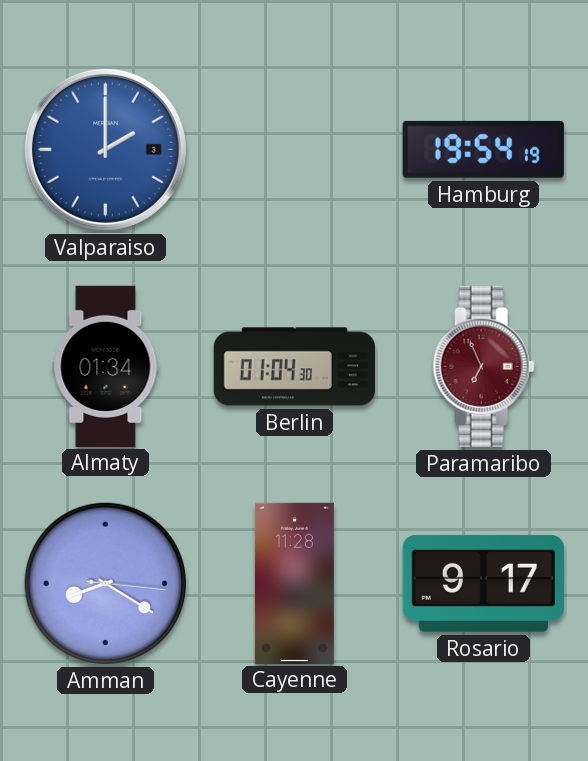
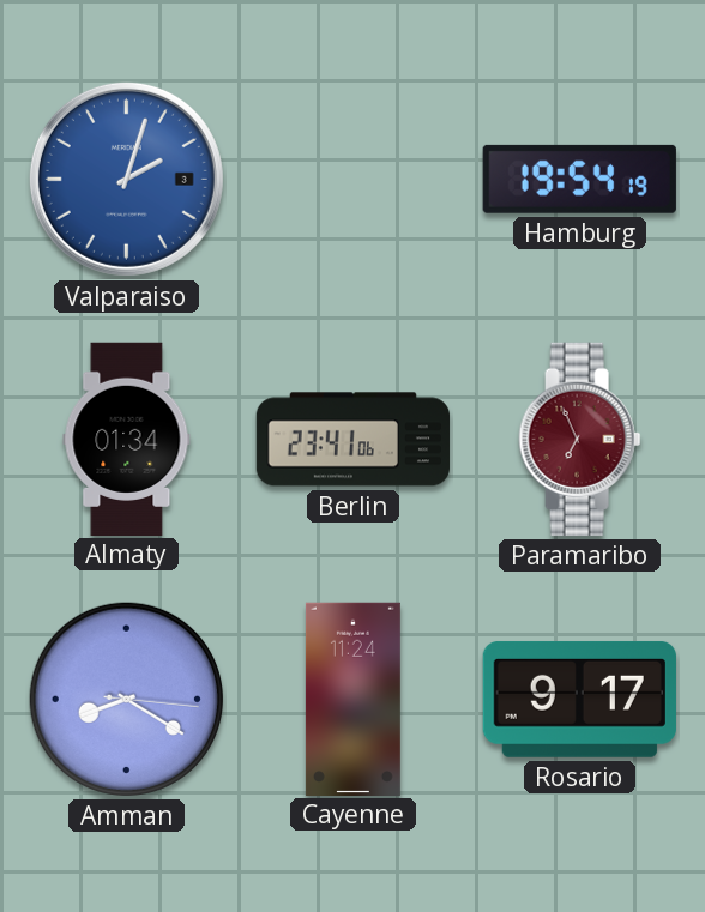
Valparaiso: 2:00 -> 2:03
Berlin: 01:04 -> 23:41
Cayenne: 11:28 -> 11:24
